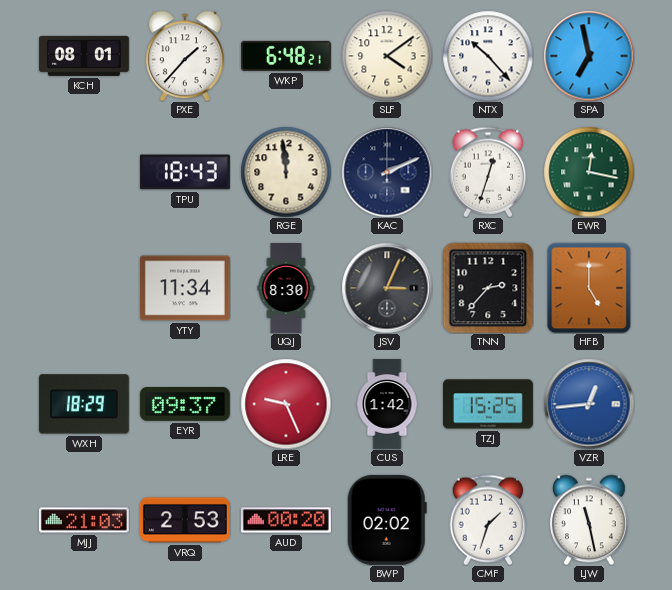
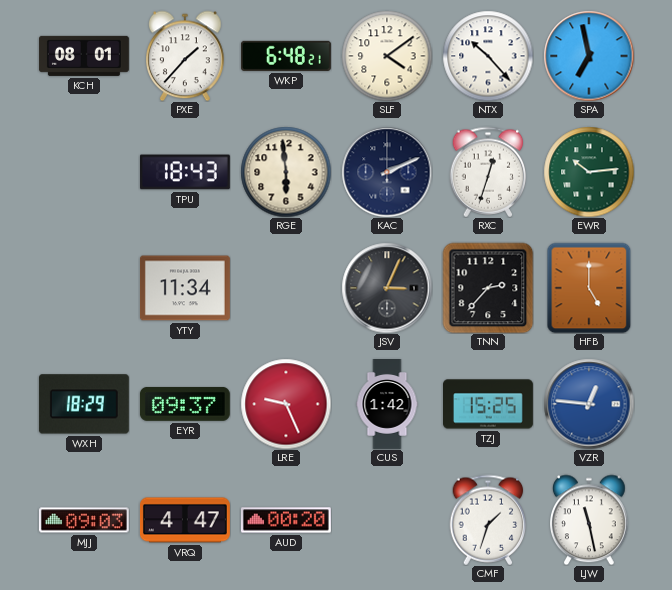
RGE: 11:59 -> 5:59
EWR: 12:17 -> 10:14
UQJ: 8:30 -> none
VZR: 12:44 -> 12:46
MJJ: 21:03 -> 09:03
VRQ: 2:53 -> 4:47
BWP: 02:02 -> none
